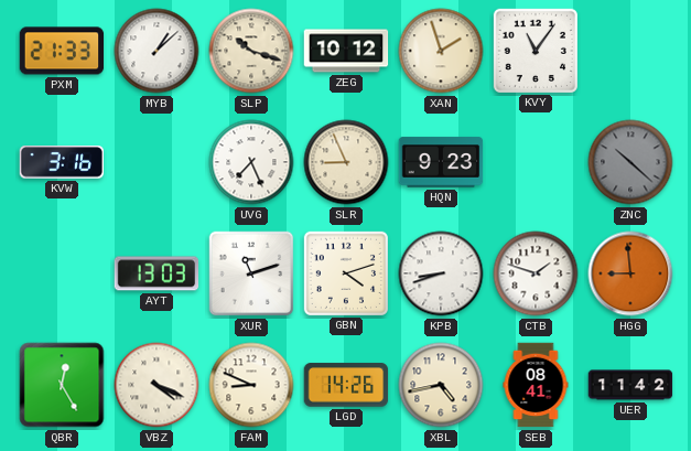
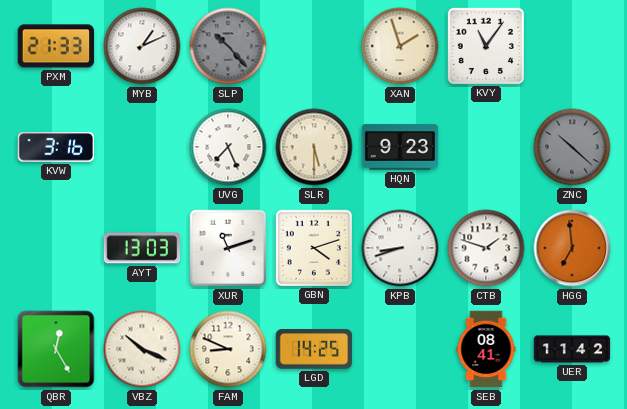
MYB: 1:08 -> 1:11
SLP: 10:18 -> 10:23
SLP dial: cream -> grey
ZEG: 10:12 -> none
SLR: 8:56 -> 5:30
HGG: 8:59 -> 6:59
VBZ: 4:19 -> 10:19
LGD: 14:26 -> 14:25
XBL: 4:43 -> none
